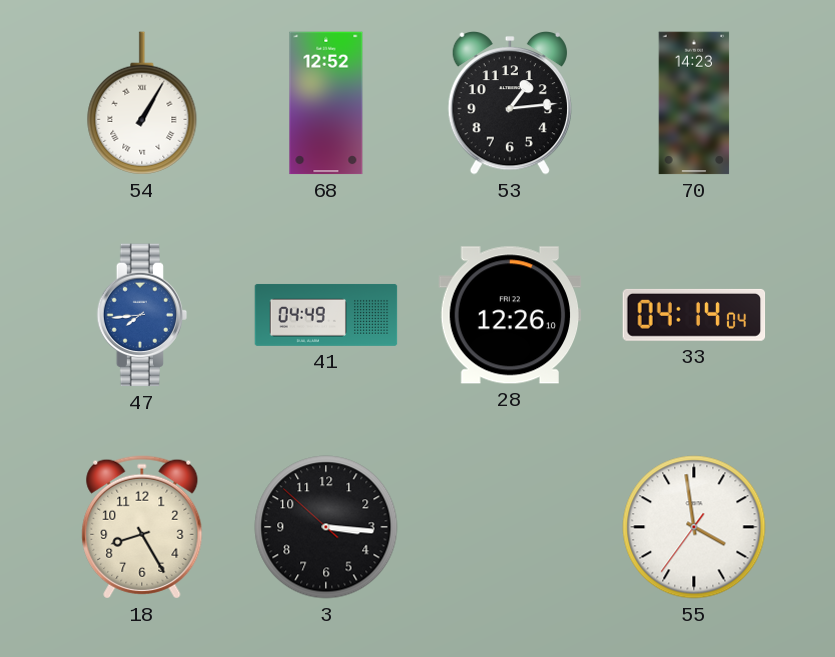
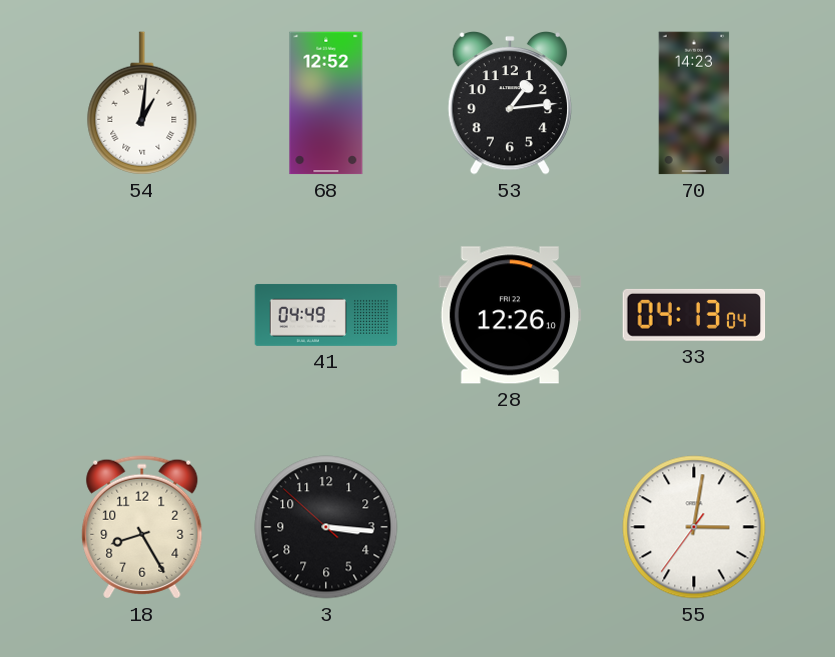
54: 1:05 -> 1:01
47: 7:44 -> none
33: 04:14 -> 04:13
55: 3:58 -> 3:01
